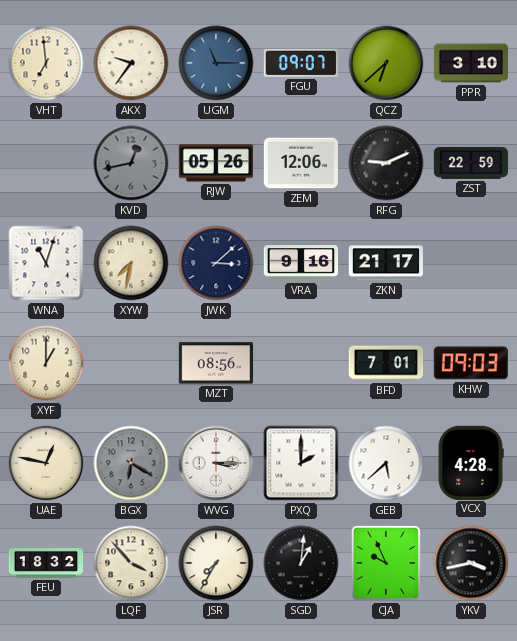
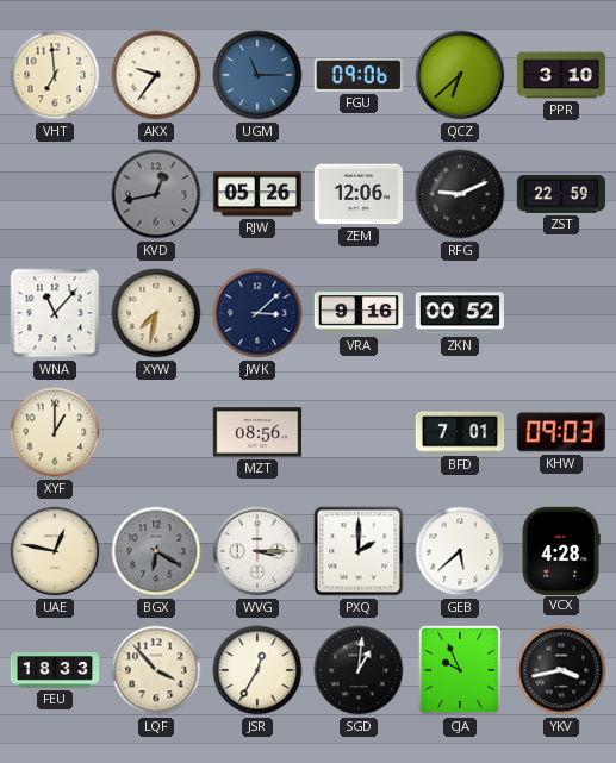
FGU: 09:07 -> 09:06
WNA: 11:03 -> 11:07
ZKN: 21:17 -> 00:52
FEU: 18:32 -> 18:33
JSR: 7:35 -> 12:35
